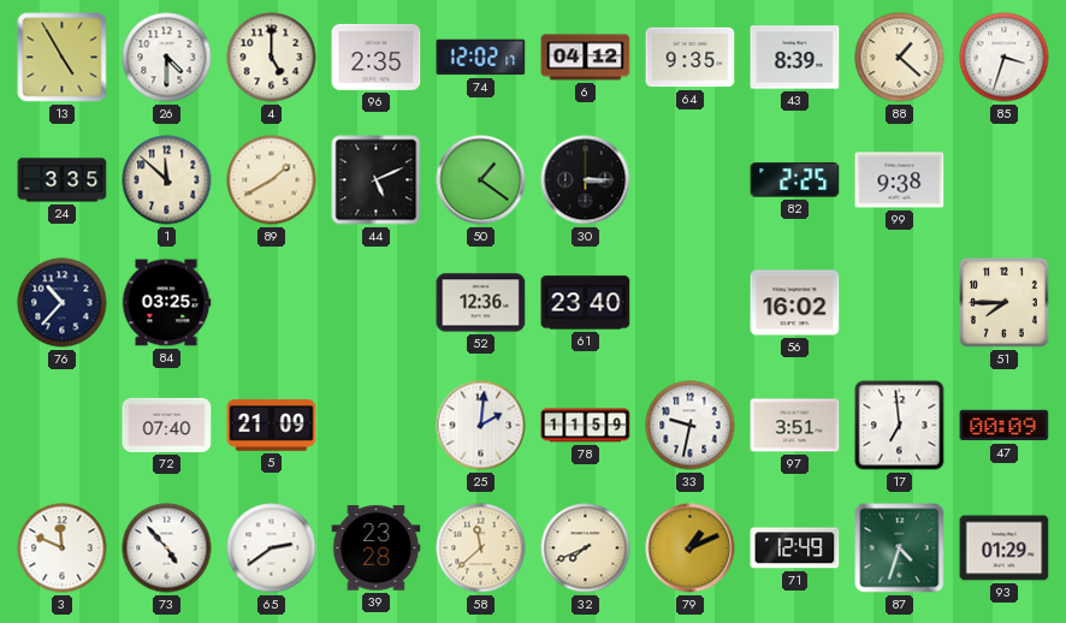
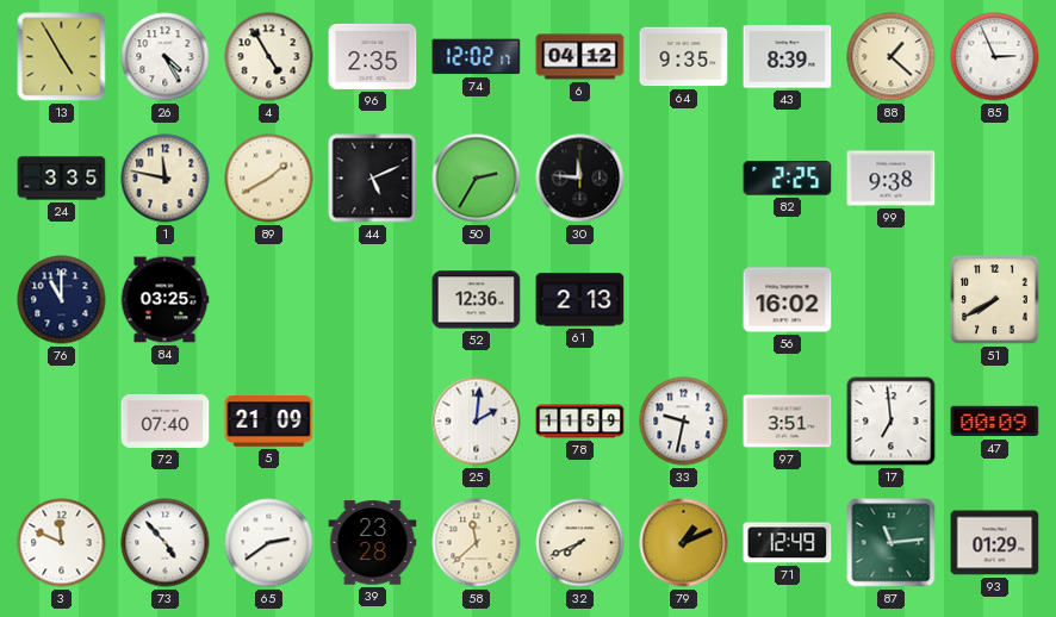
26: 4:30 -> 4:25
4: 5:00 -> 4:55
85: 3:33 -> 2:56
1: 11:52 -> 11:47
50: 1:21 -> 2:35
30: 3:15 -> 11:46
76: 10:37 -> 11:00
61: 23:40 -> 2:13
51: 7:45 -> 7:40
87: 4:33 -> 11:14
